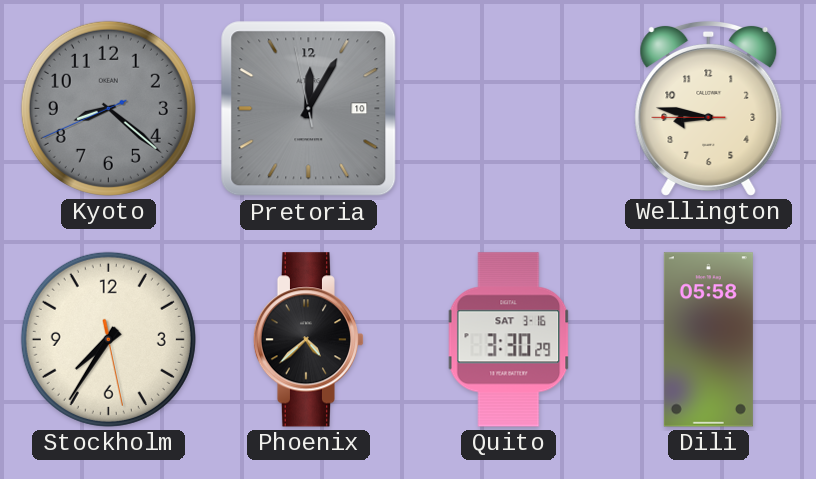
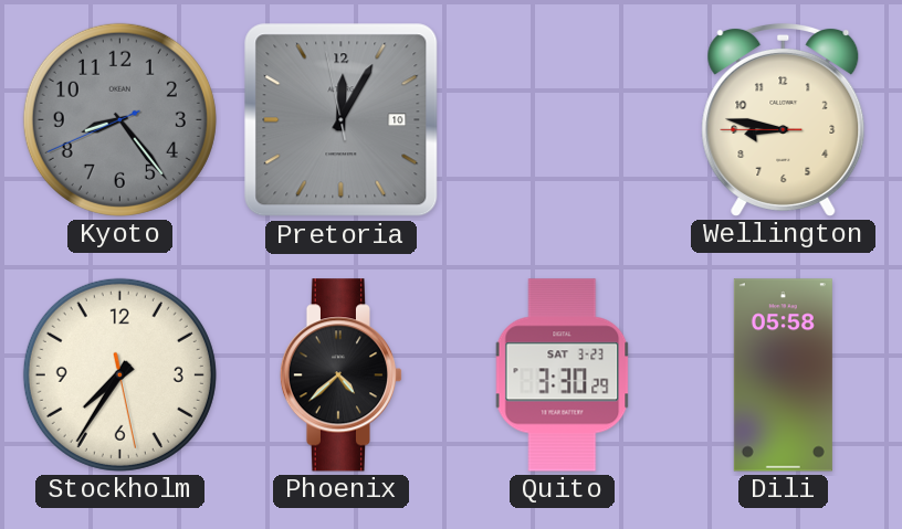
Kyoto: 8:21 -> 8:23
Quito date: SAT 3-16 -> SAT 3-23
